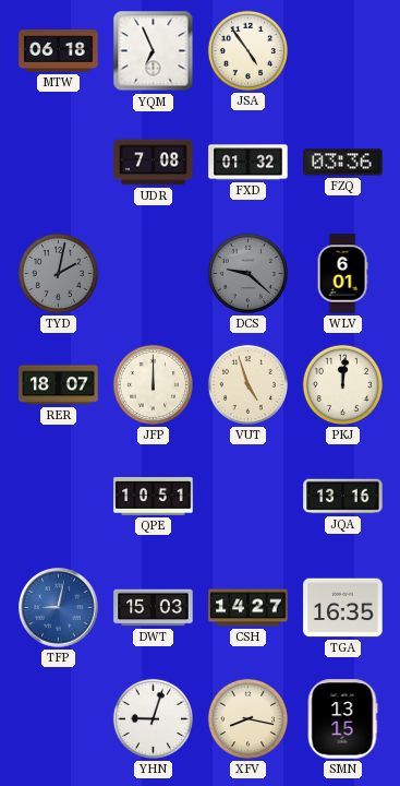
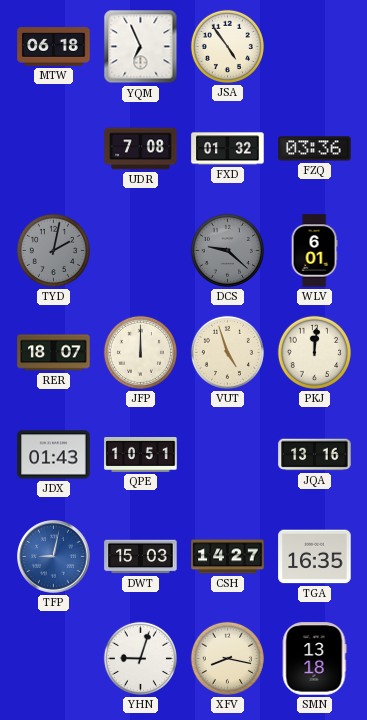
JDX: none -> 01:43
SMN: 13:15 -> 13:18
